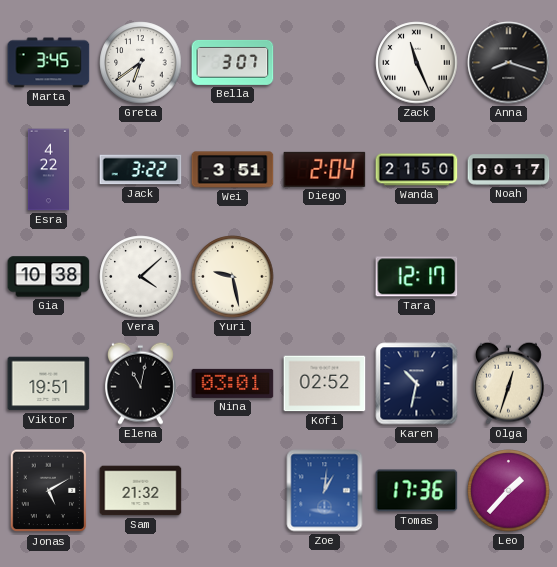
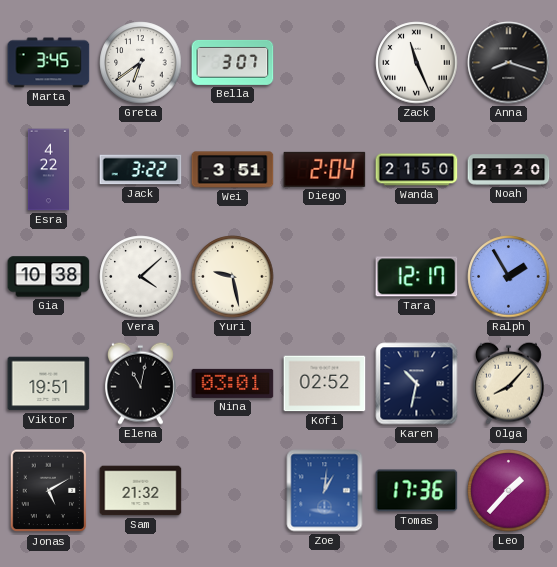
Noah: 00:17 -> 21:20
Ralph: none -> 1:55
Olga: 12:33 -> 8:07
